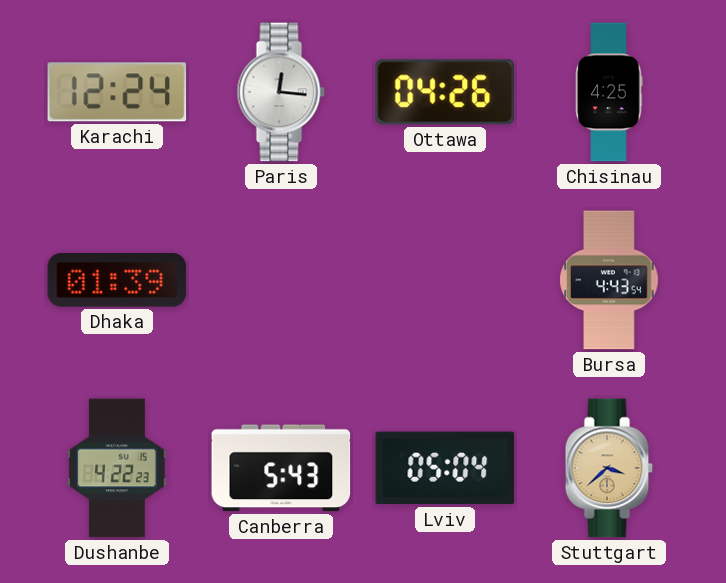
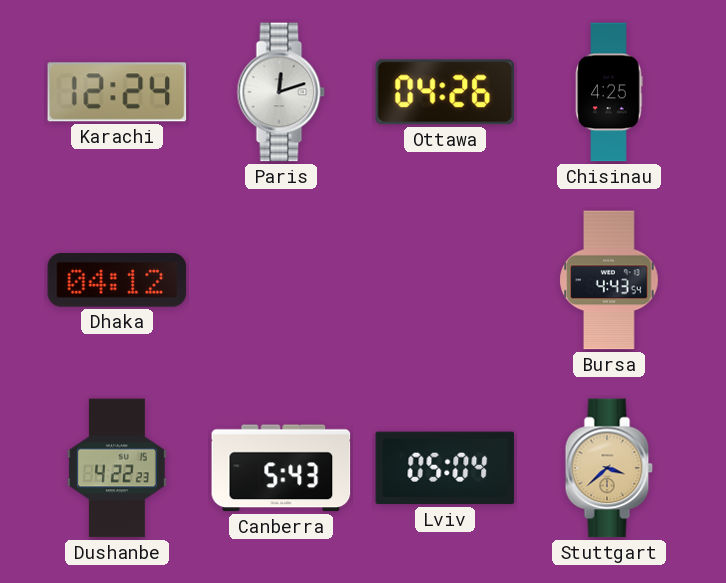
Paris: 12:16 -> 12:12
Dhaka: 01:39 -> 04:12
